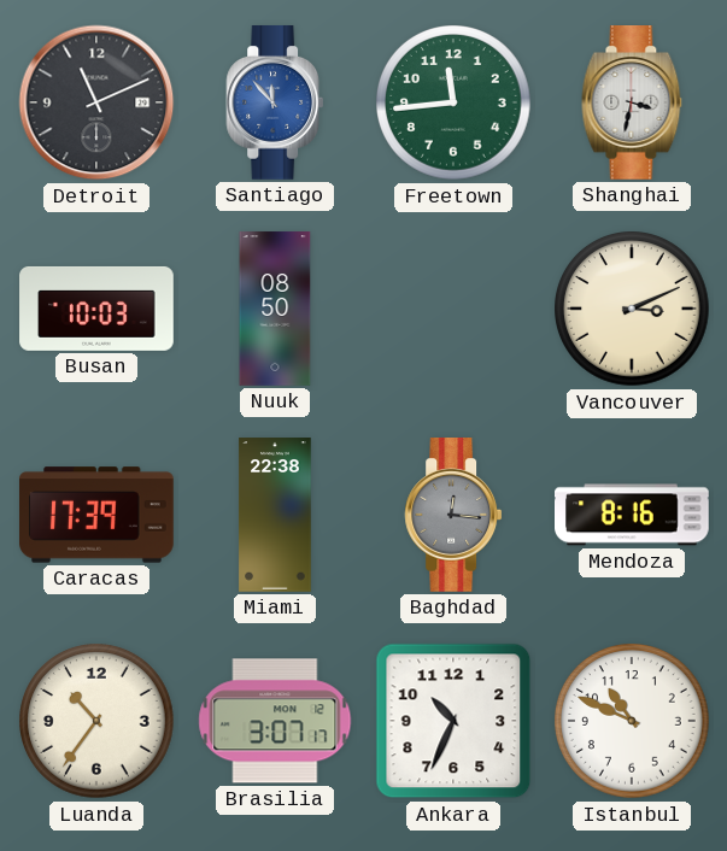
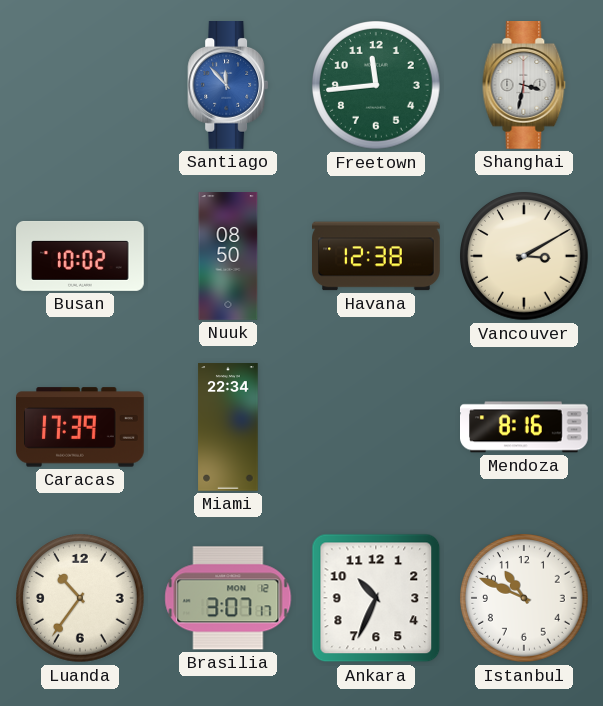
Detroit: 11:11 -> none
Busan: 10:03 -> 10:02
Havana: none -> 12:38
Vancouver: 3:11 -> 3:10
Miami: 22:38 -> 22:34
Baghdad: 12:16 -> none
